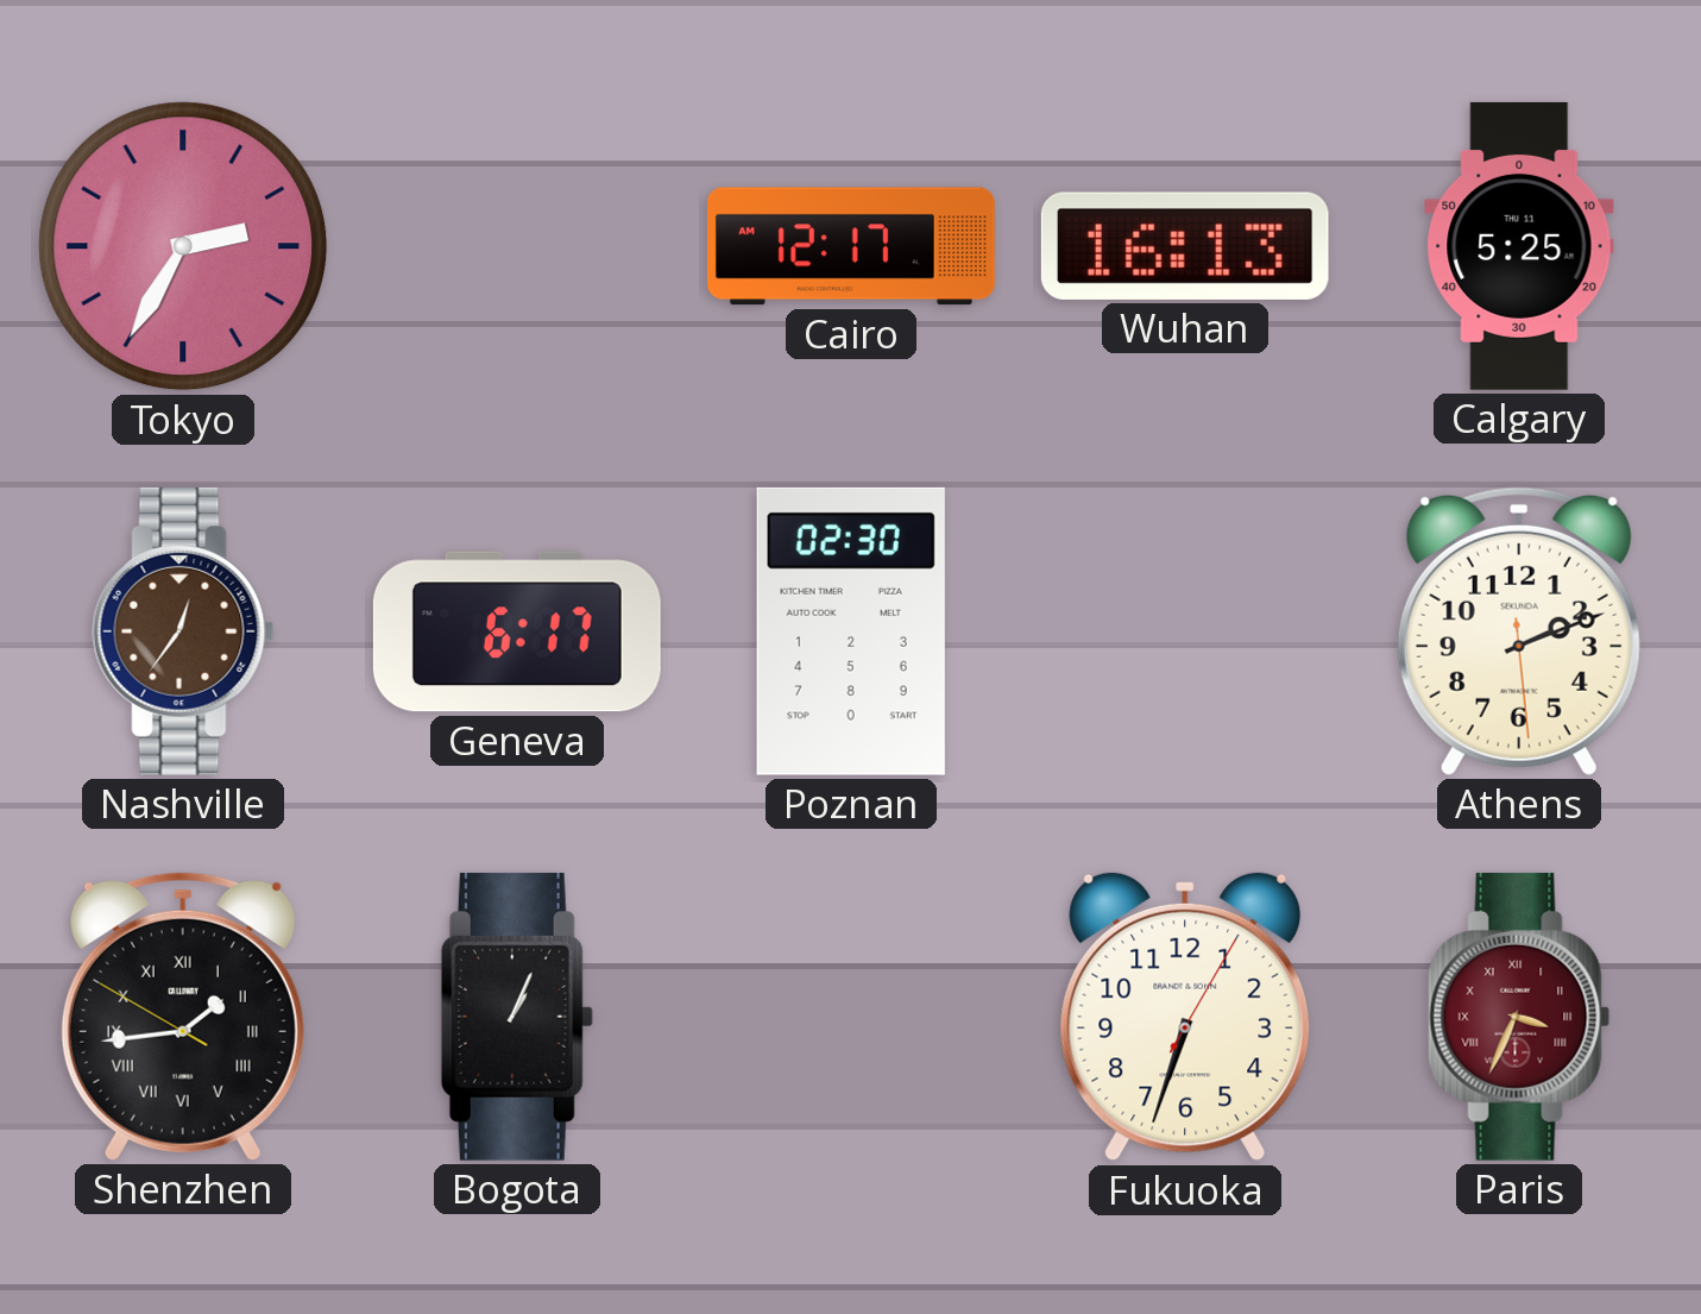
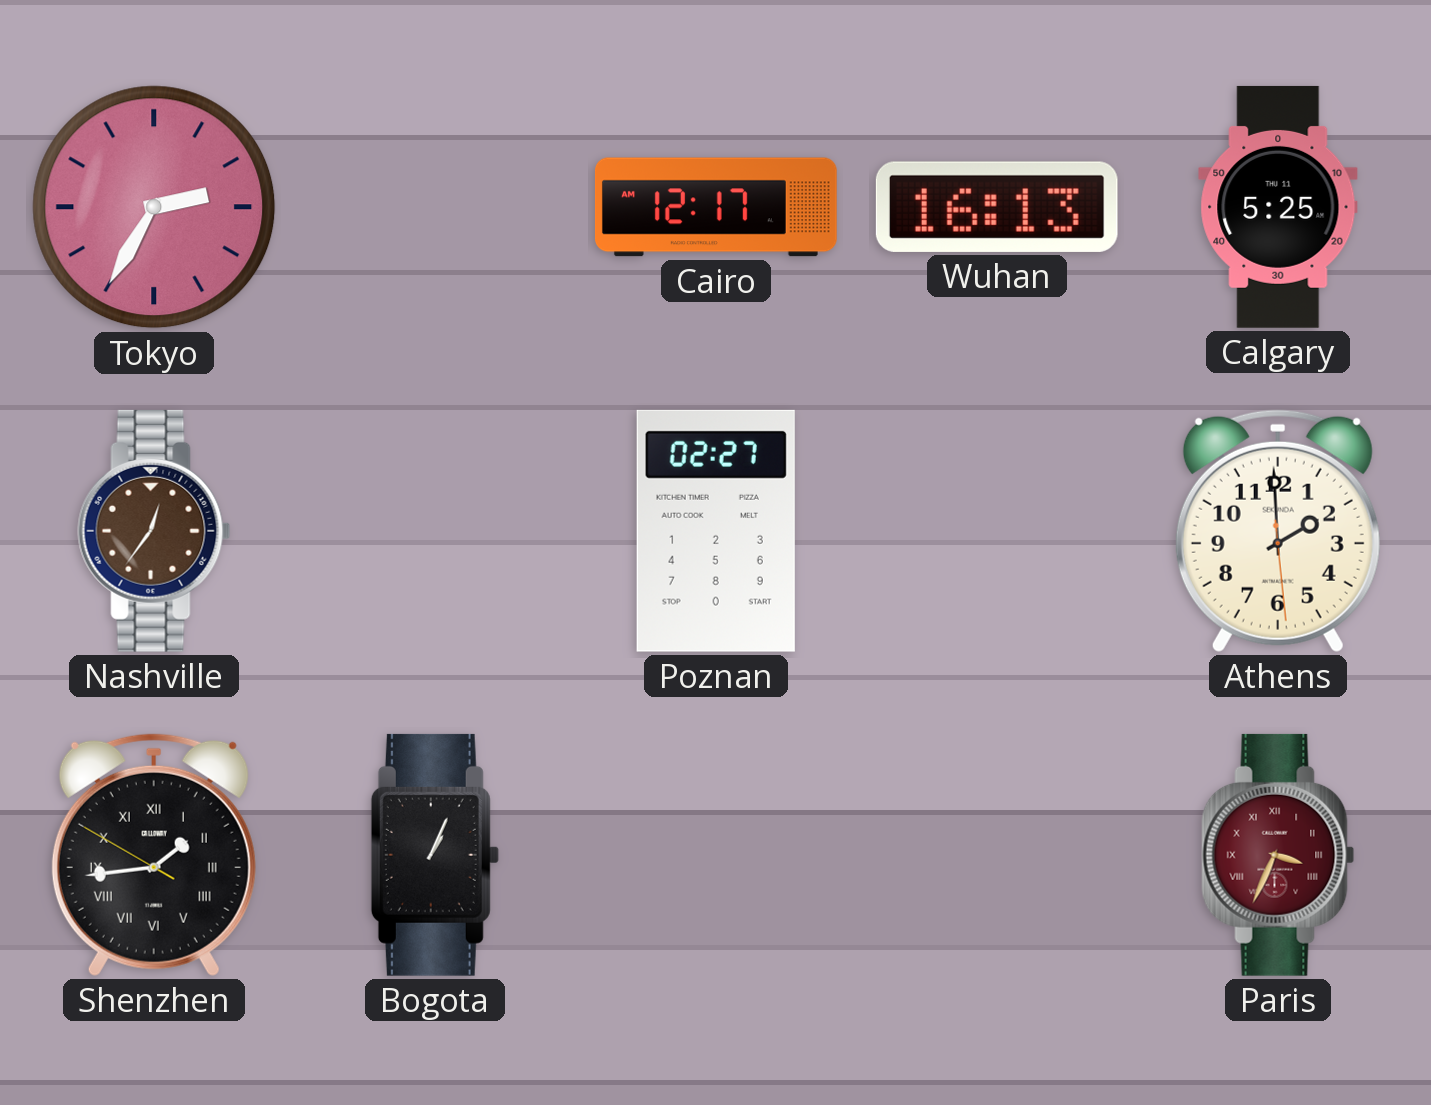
Geneva: 6:17 -> none
Poznan: 02:30 -> 02:27
Athens: 2:11 -> 1:59
Fukuoka: 6:33 -> none
